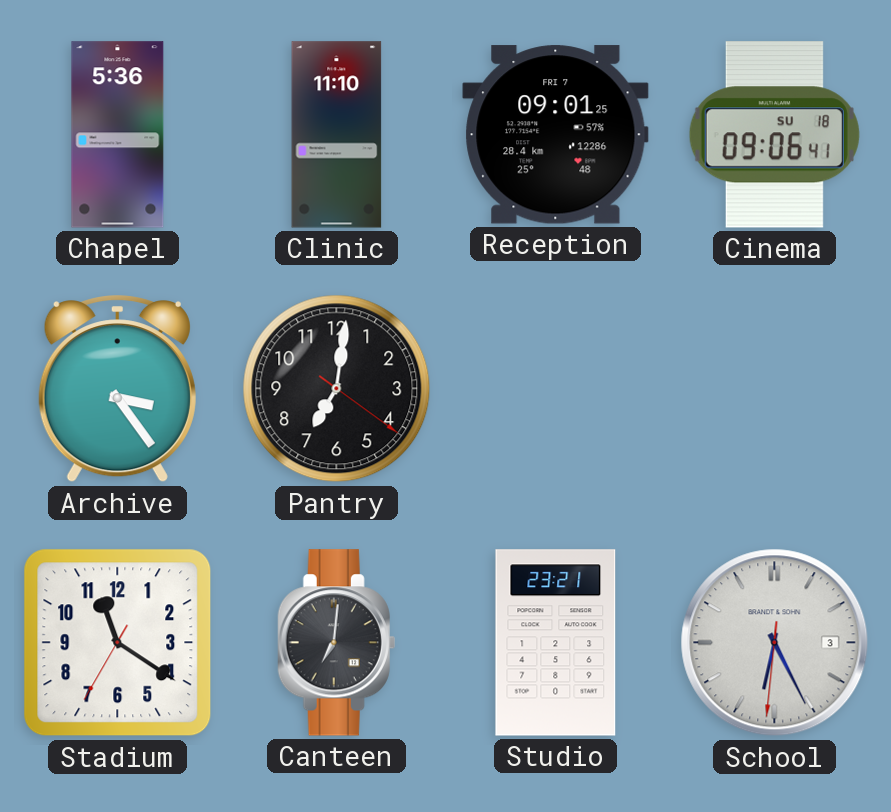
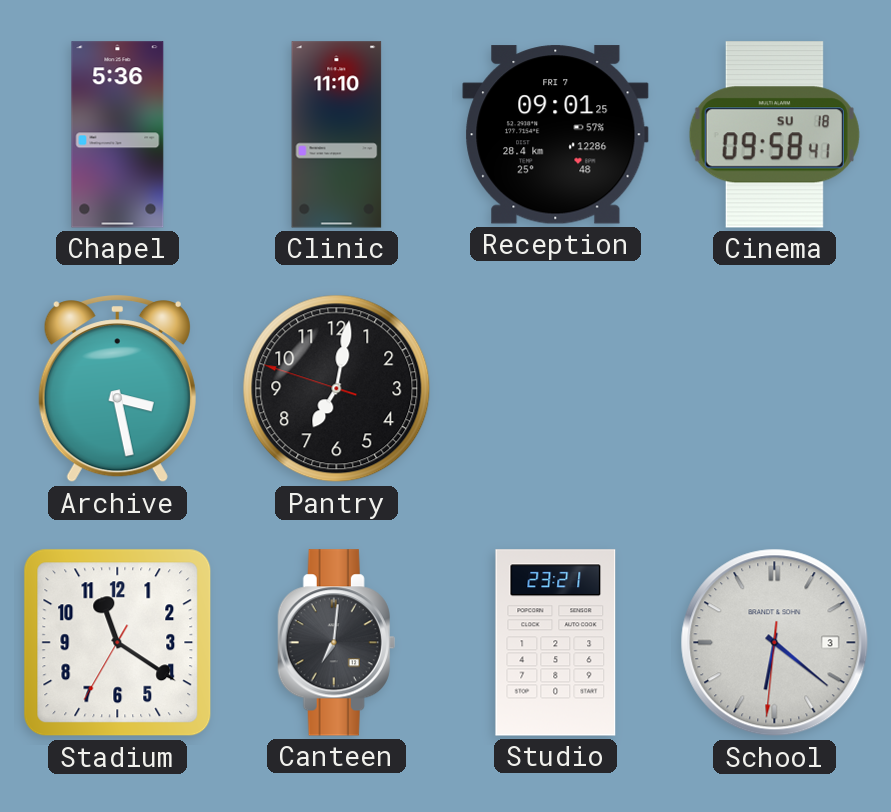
Cinema: 09:06 -> 09:58
Archive: 3:24 -> 3:28
Pantry: 7:01:21 -> 7:01:48
School: 6:25 -> 6:21
